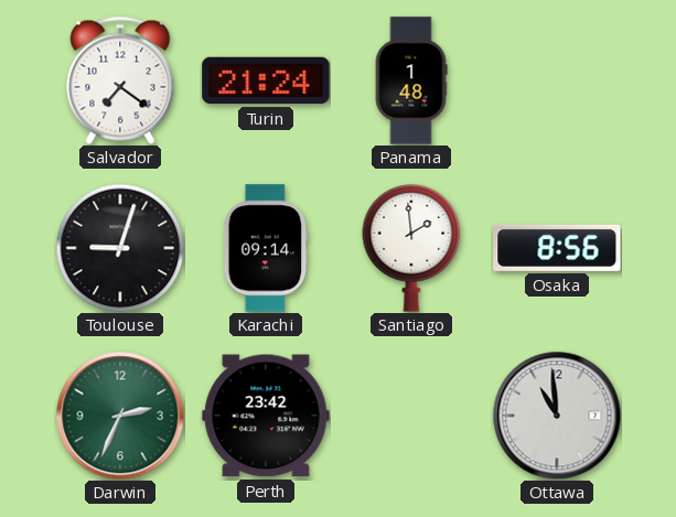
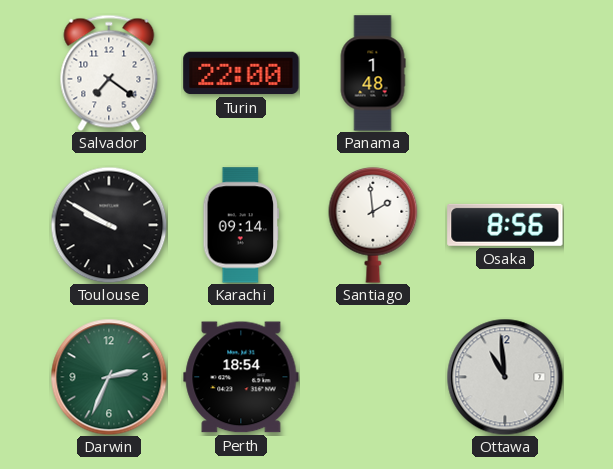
Turin: 21:24 -> 22:00
Toulouse: 9:03 -> 9:50
Perth: 23:42 -> 18:54
